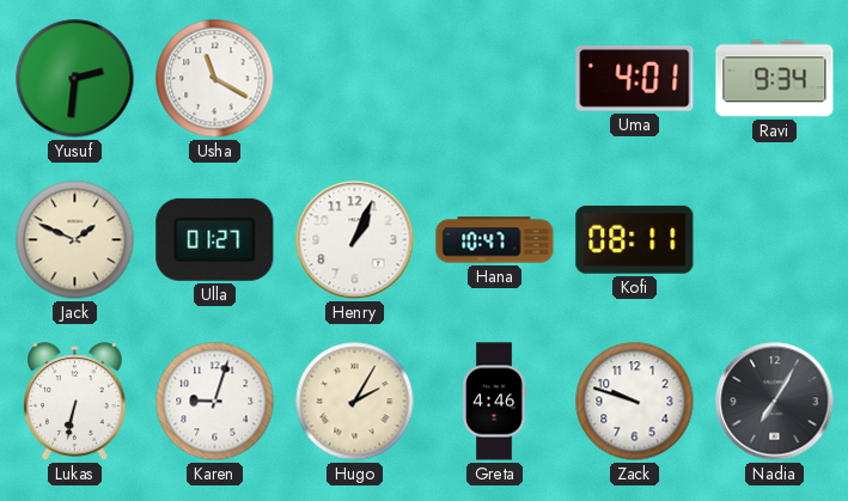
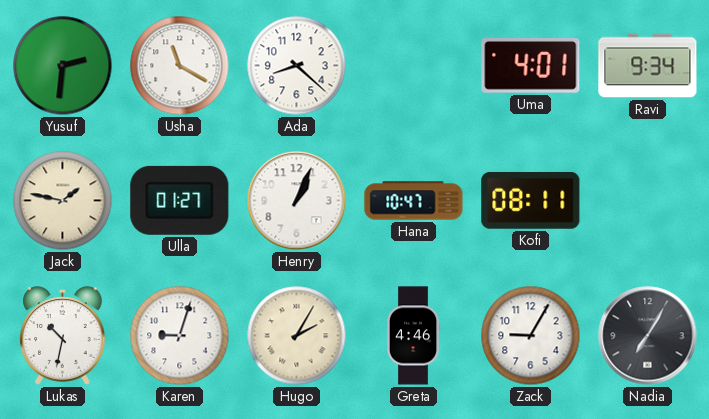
Ada: none -> 8:22
Jack: 1:49 -> 1:47
Lukas: 6:32 -> 10:32
Zack: 9:48 -> 9:05
